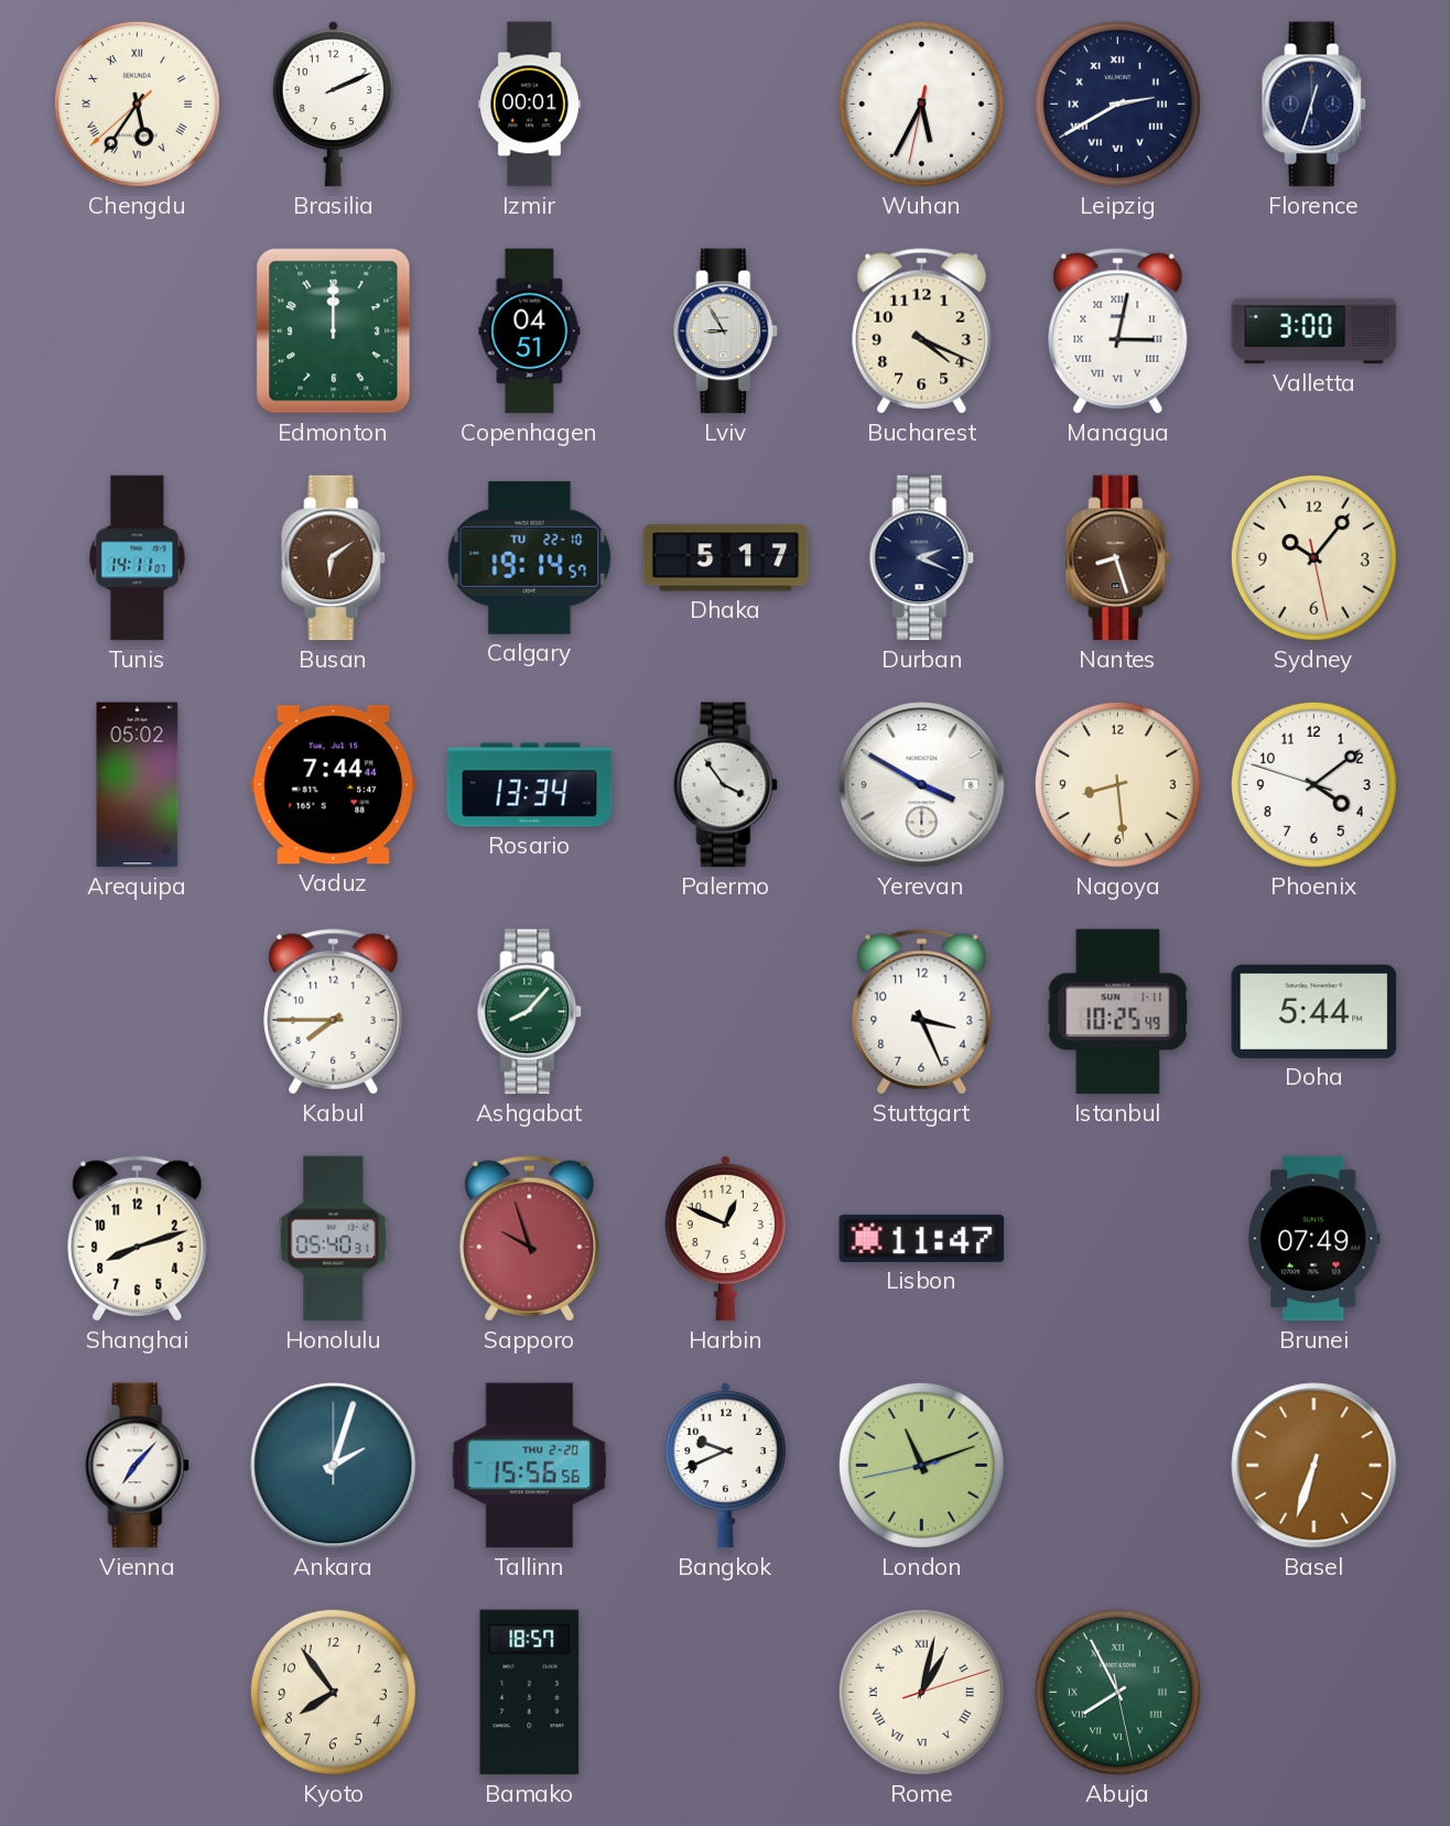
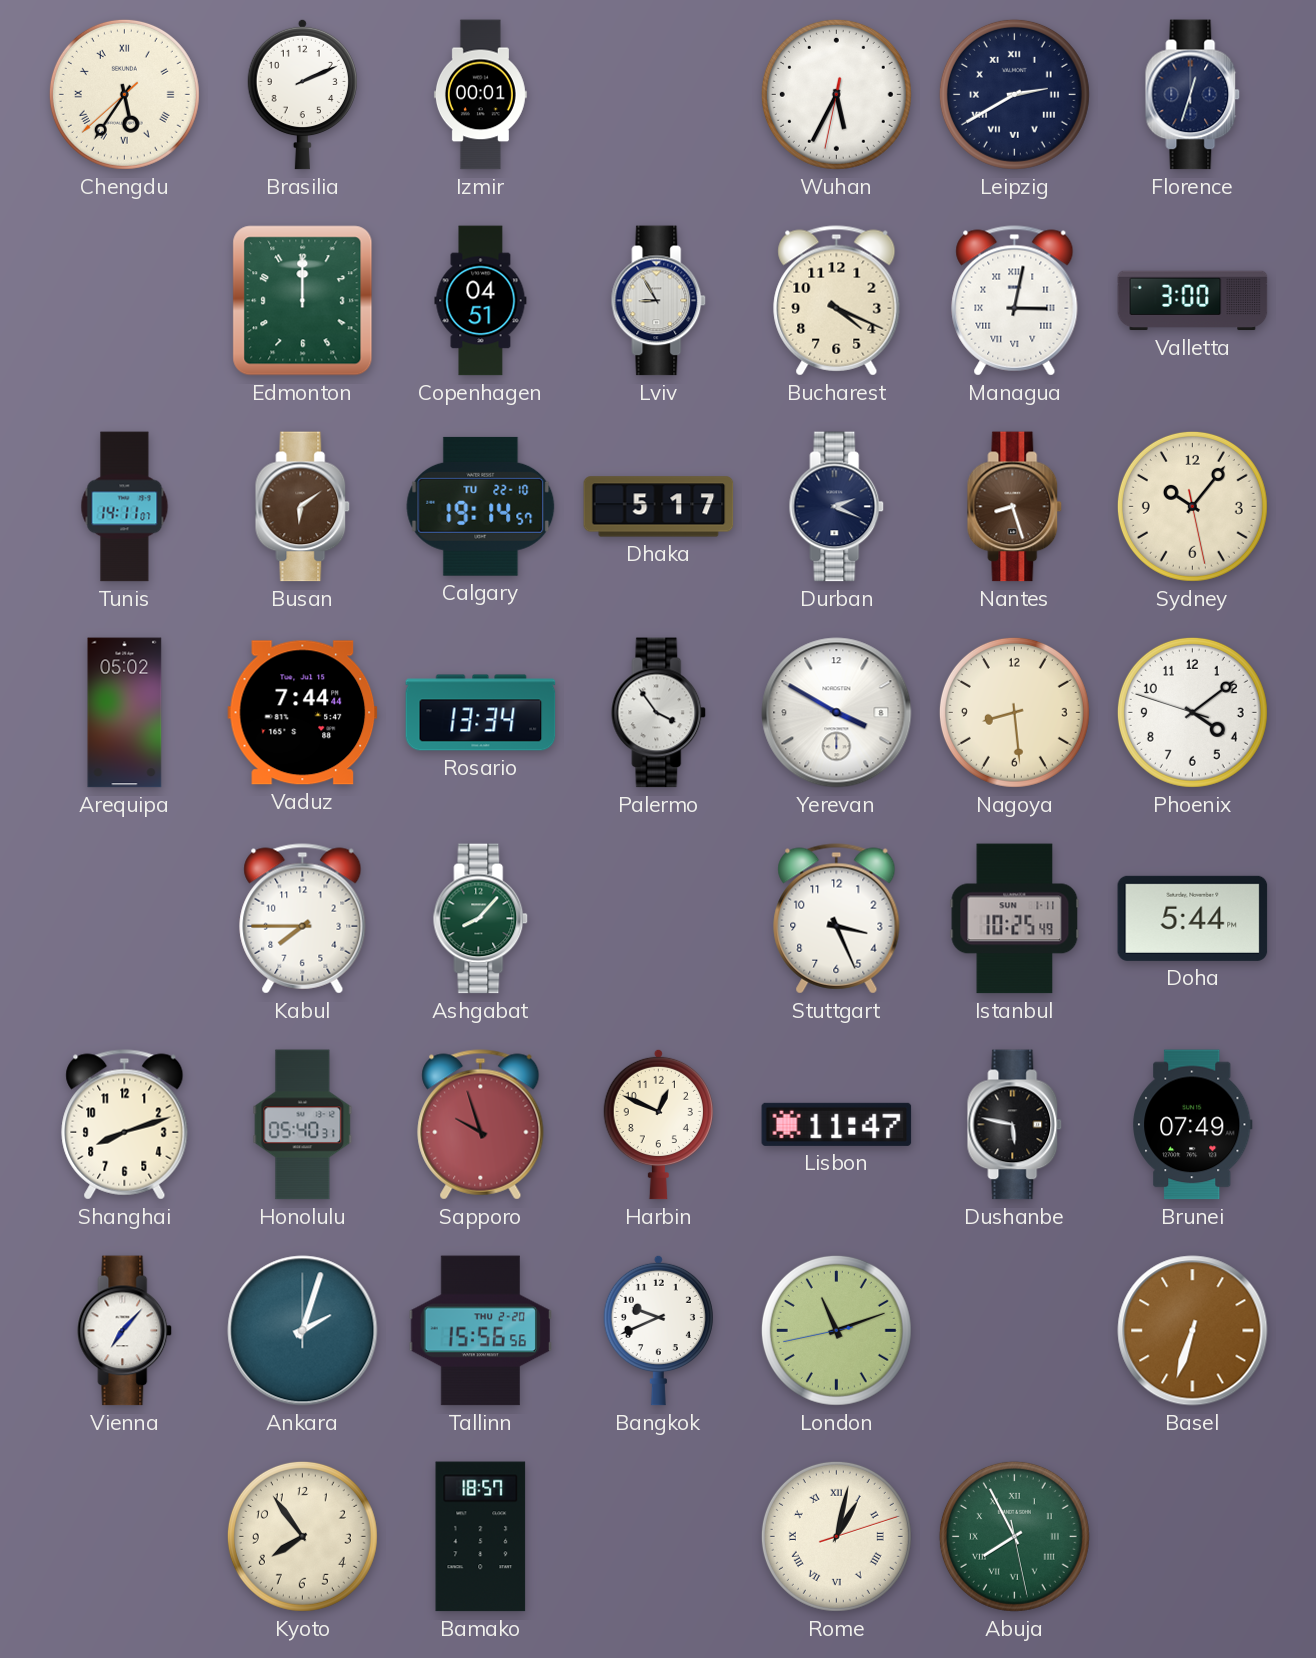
Dushanbe: none -> 5:47
